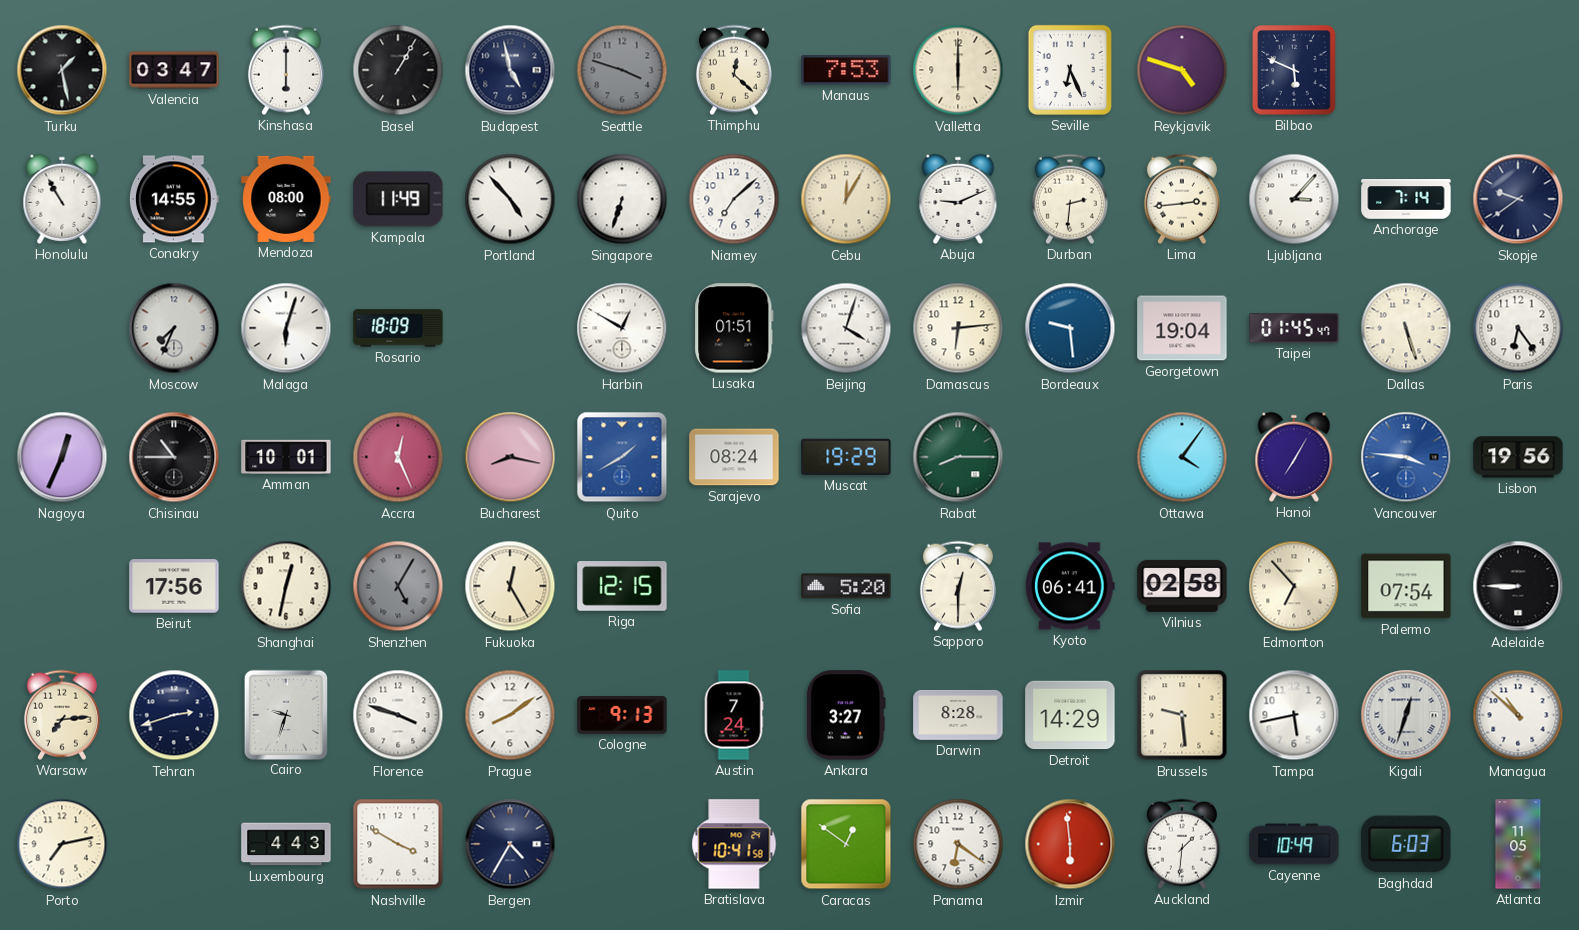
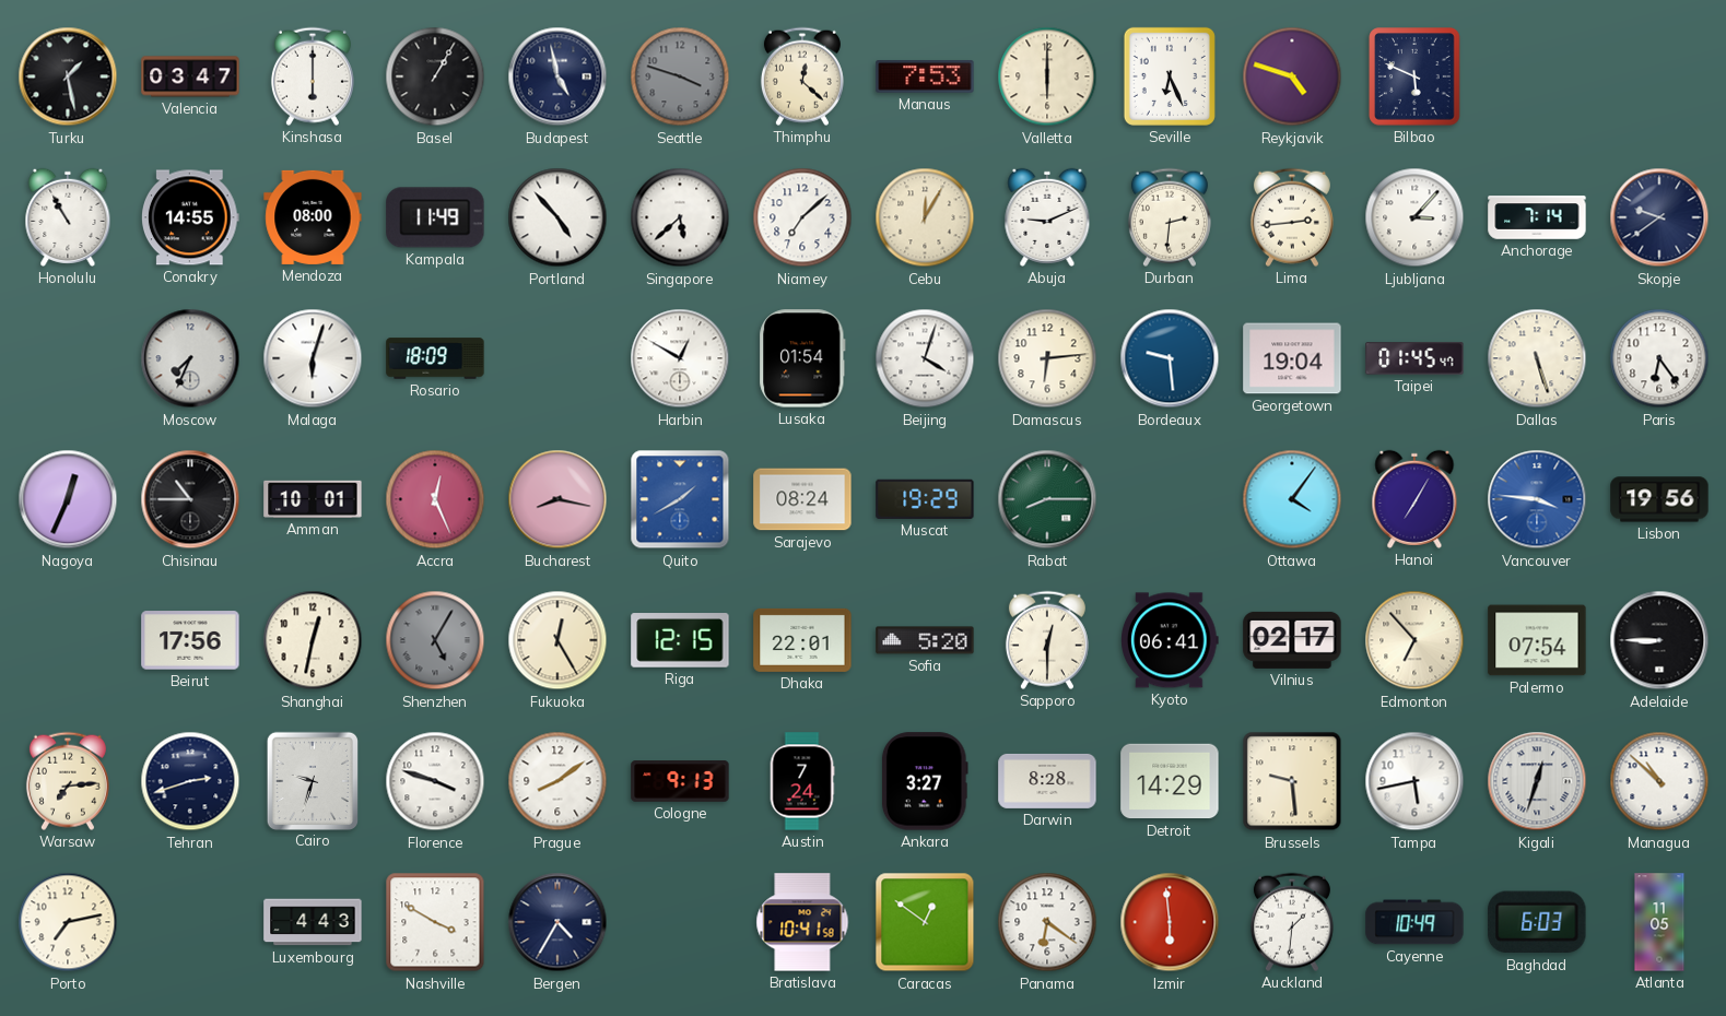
Singapore: 6:33 -> 5:38
Lusaka: 01:51 -> 01:54
Dhaka: none -> 22:01
Vilnius: 02:58 -> 02:17
